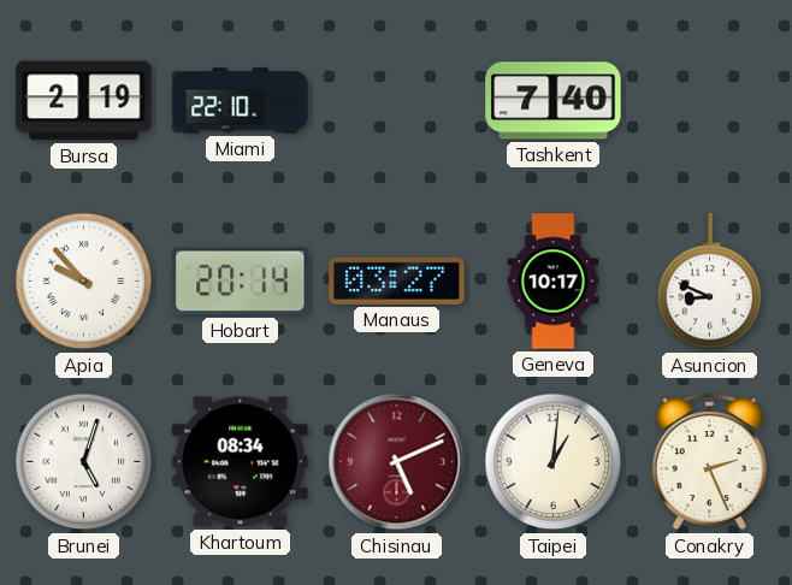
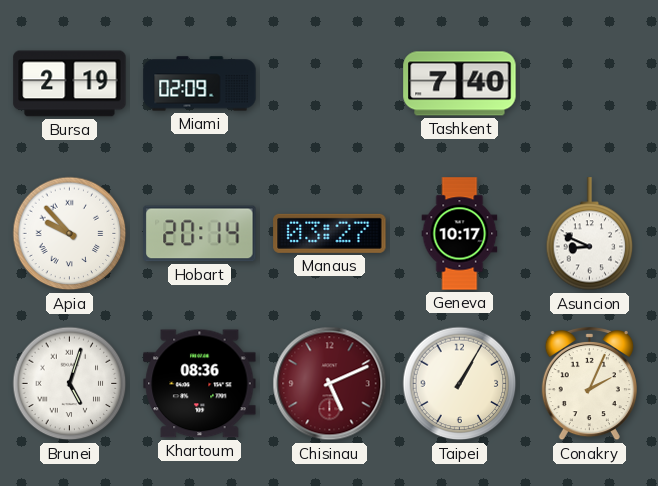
Miami: 22:10 -> 02:09
Khartoum: 08:34 -> 08:36
Taipei: 1:01 -> 1:05
Conakry: 2:26 -> 2:04
